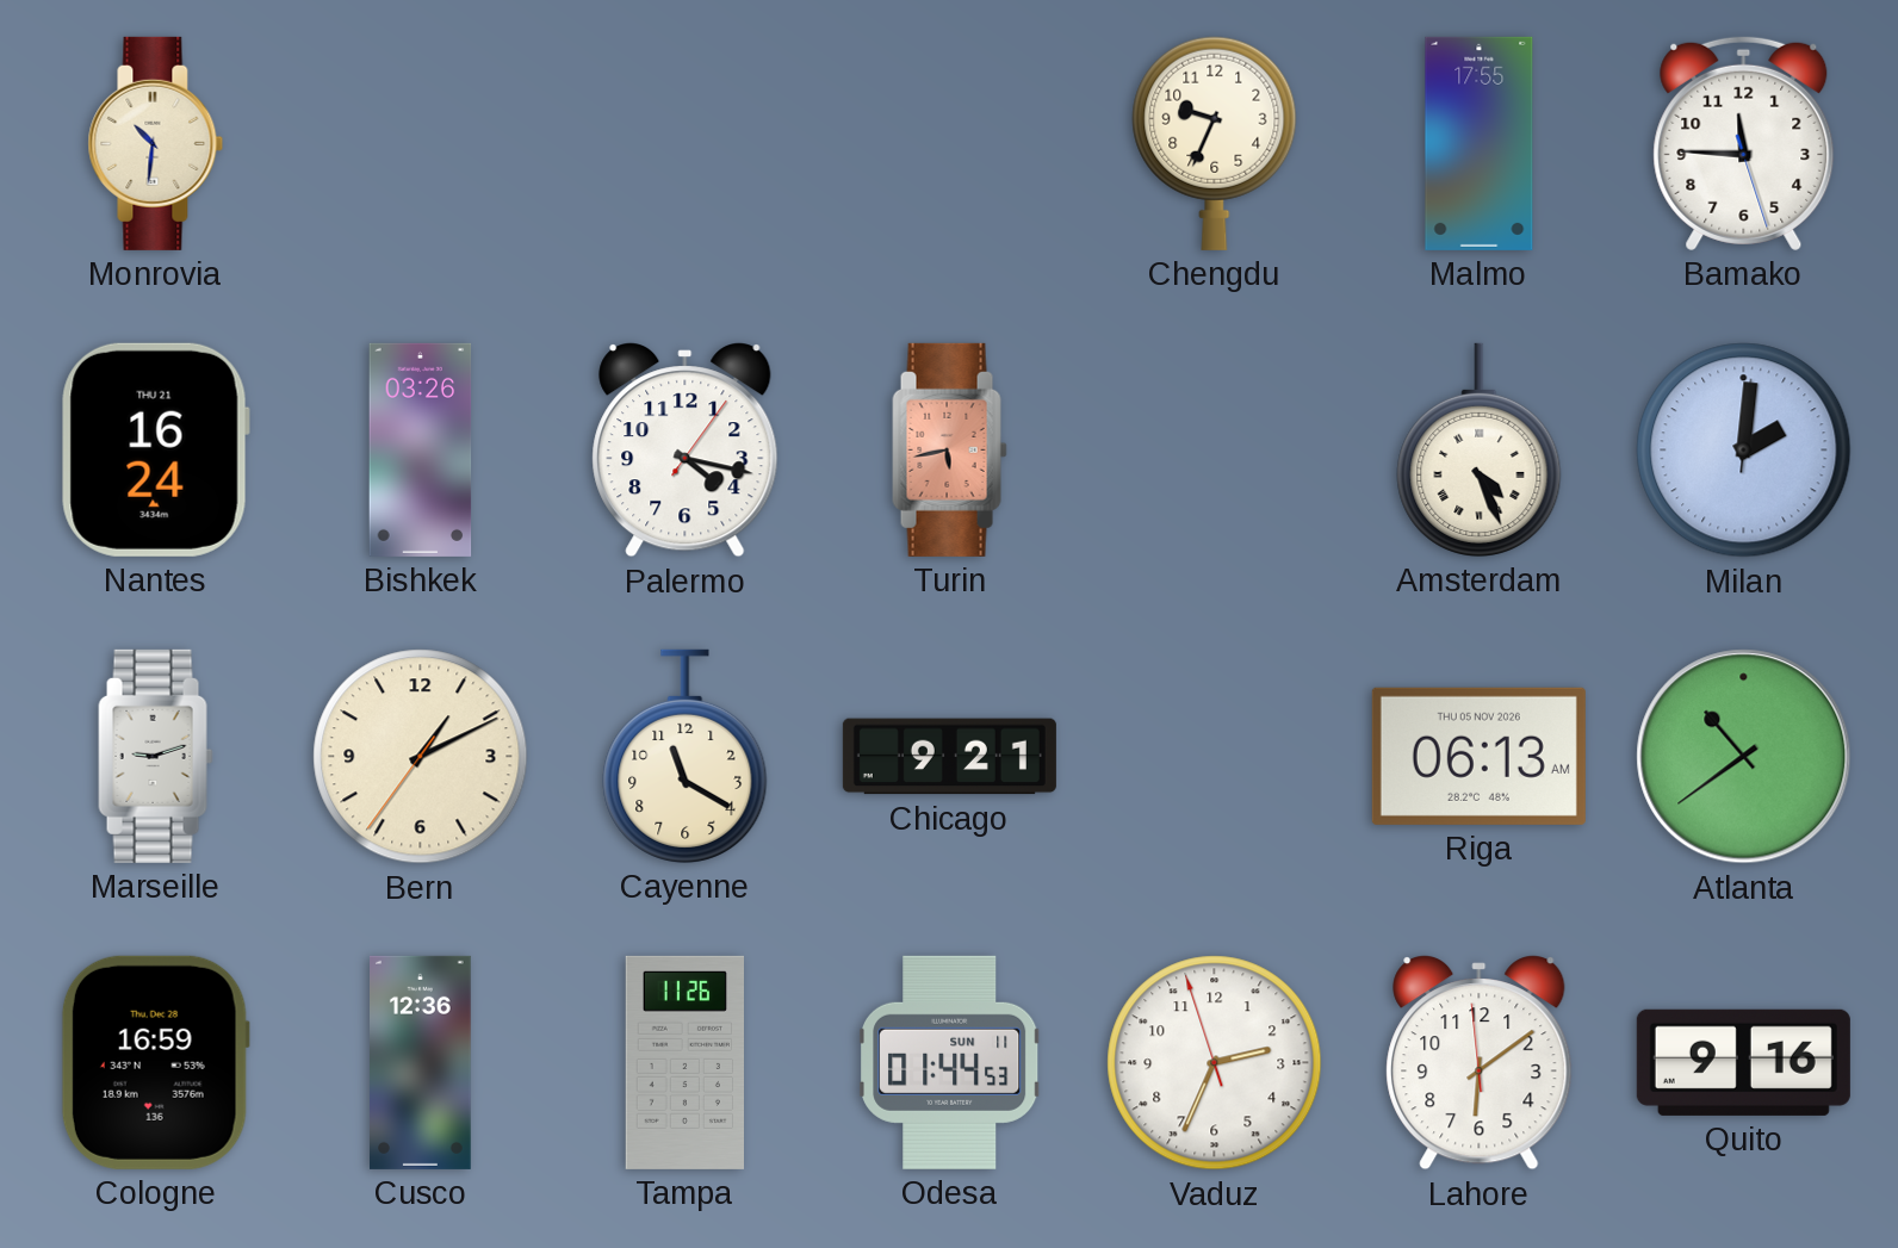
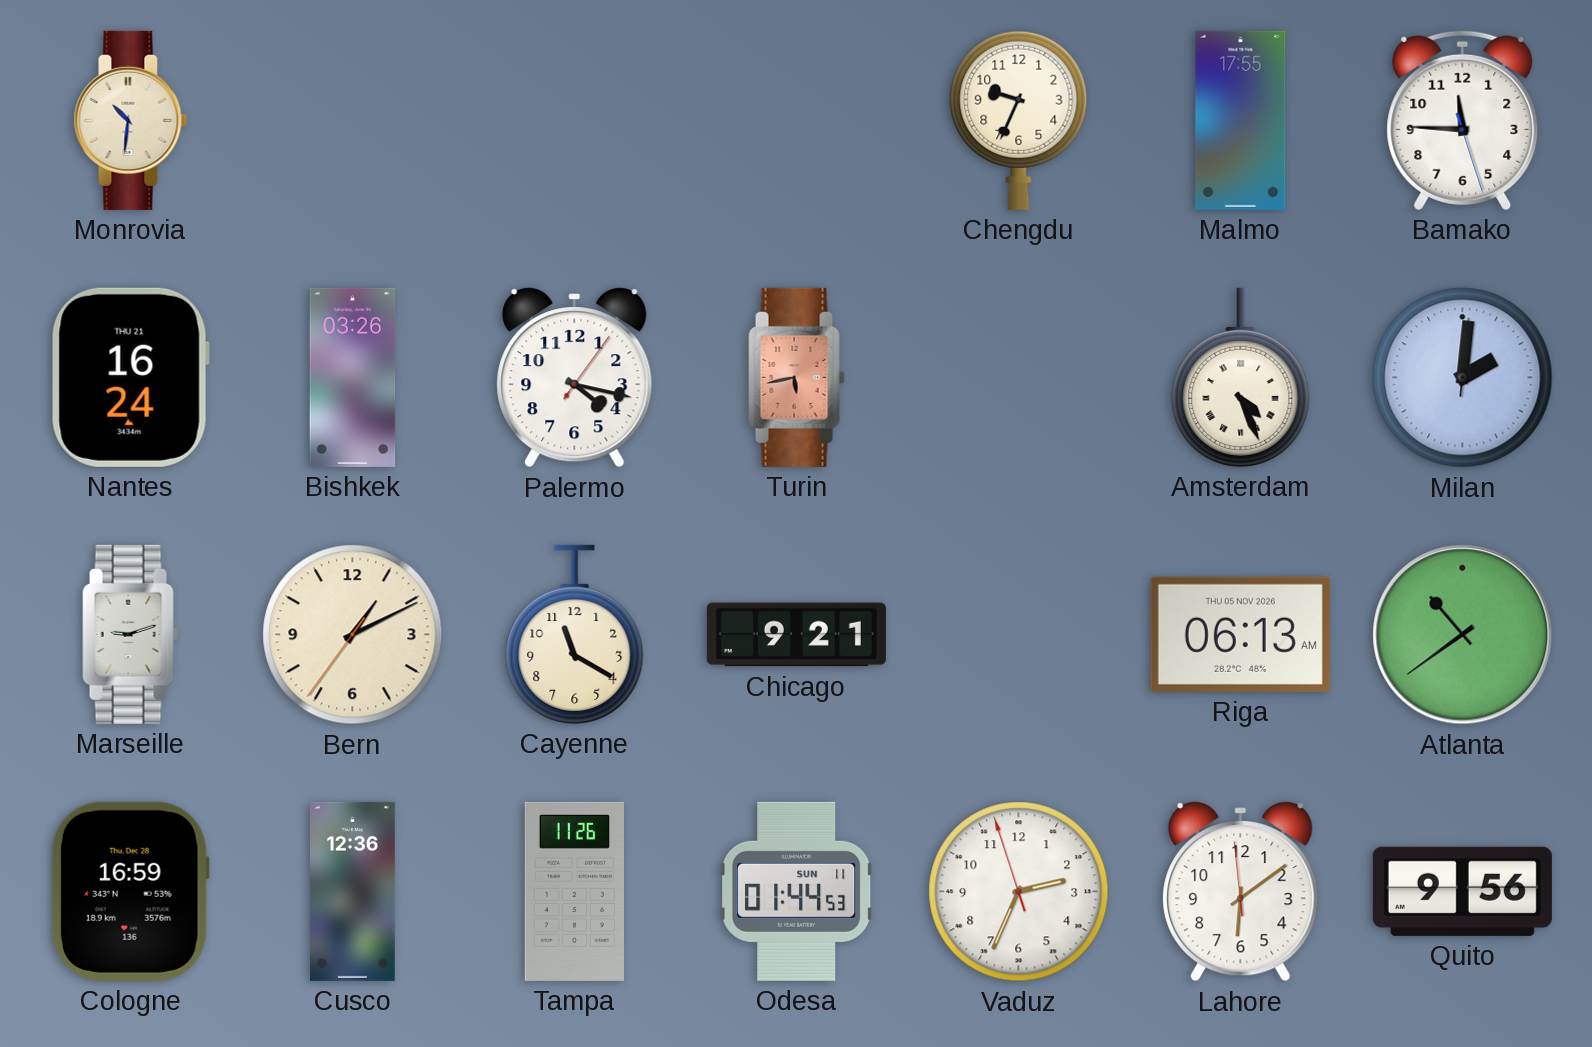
Quito: 9:16 -> 9:56
